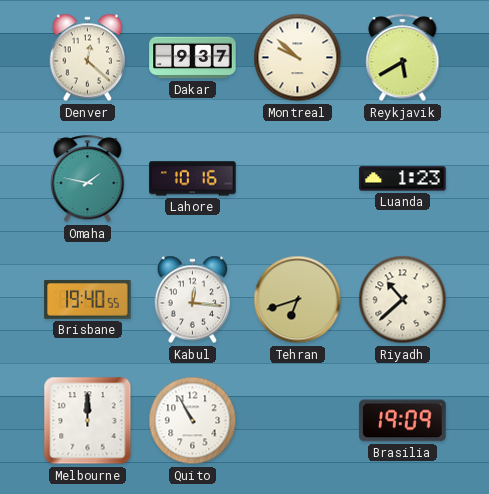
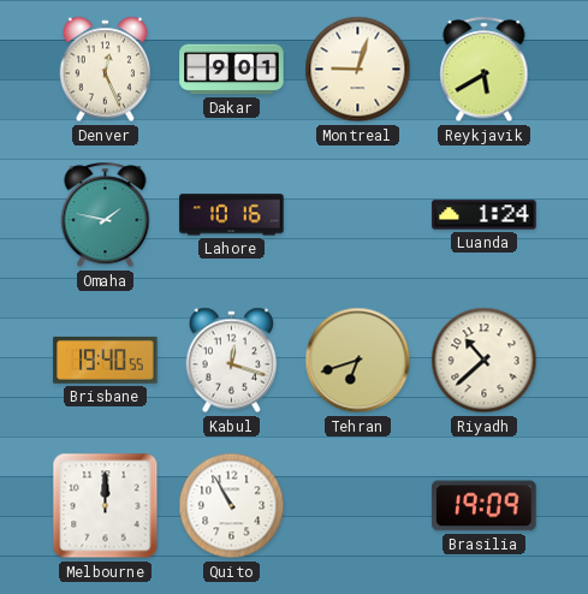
Denver: 12:22 -> 12:26
Dakar: 9:37 -> 9:01
Montreal: 9:52 -> 9:03
Luanda: 1:23 -> 1:24
Kabul: 12:16 -> 12:18
